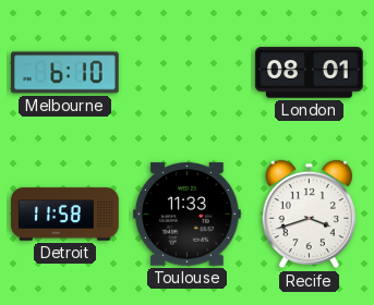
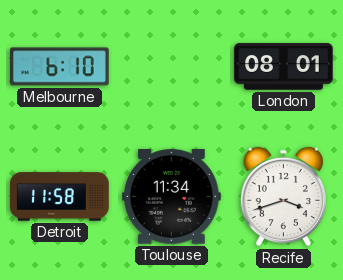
Toulouse: 11:33 -> 11:34
